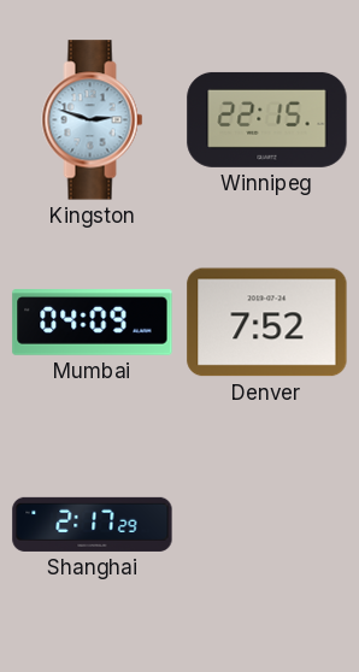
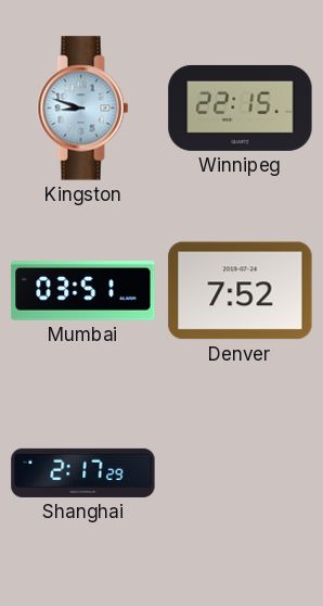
Kingston: 2:48 -> 8:48
Mumbai: 04:09 -> 03:51
